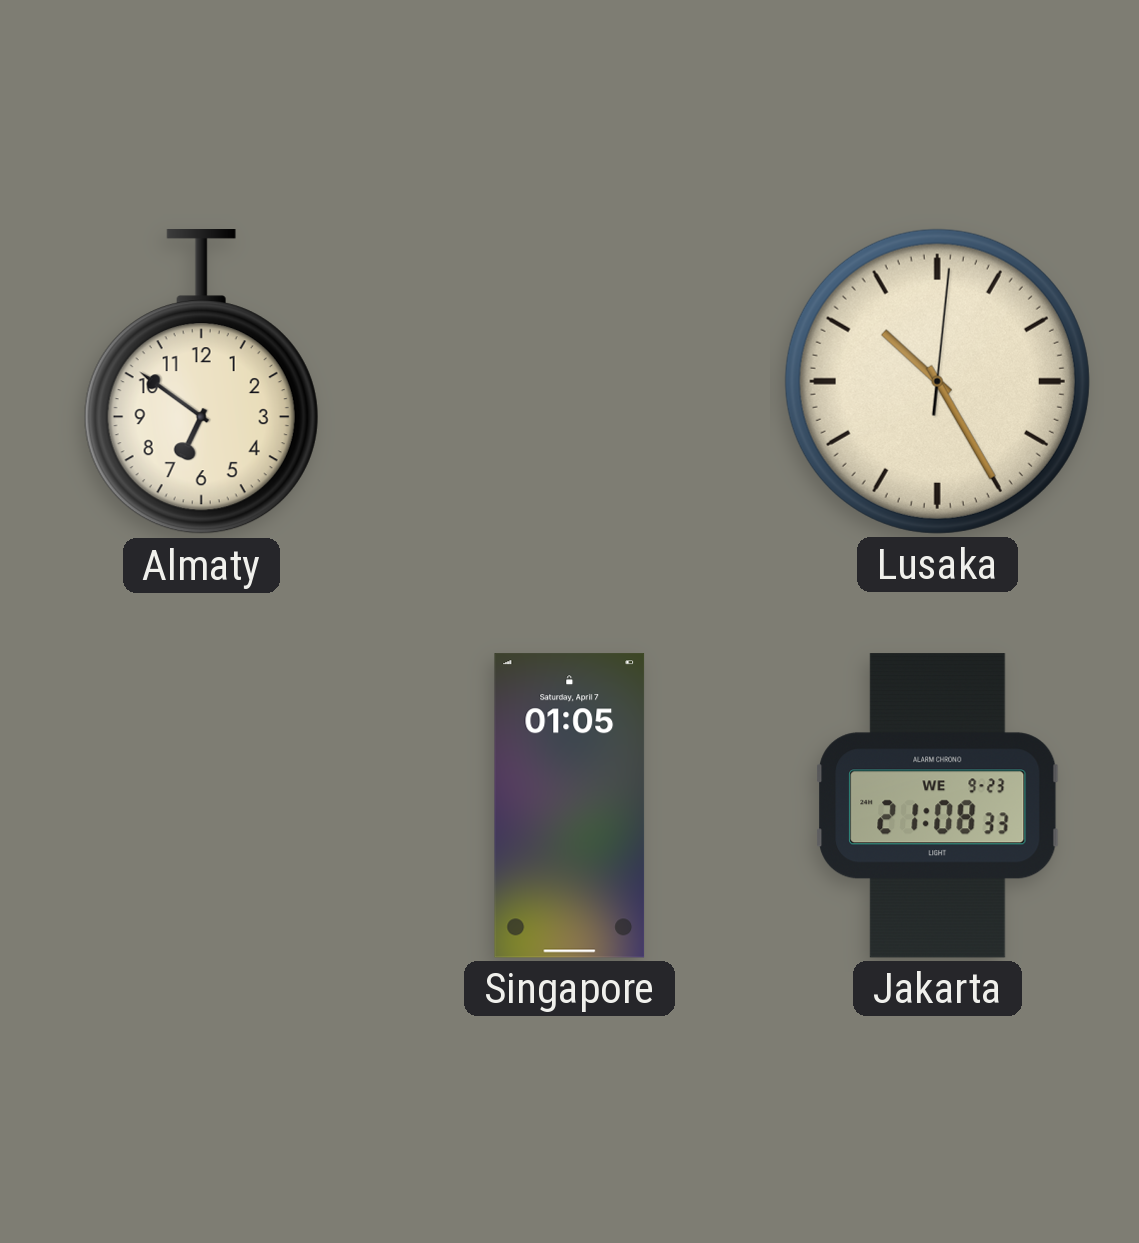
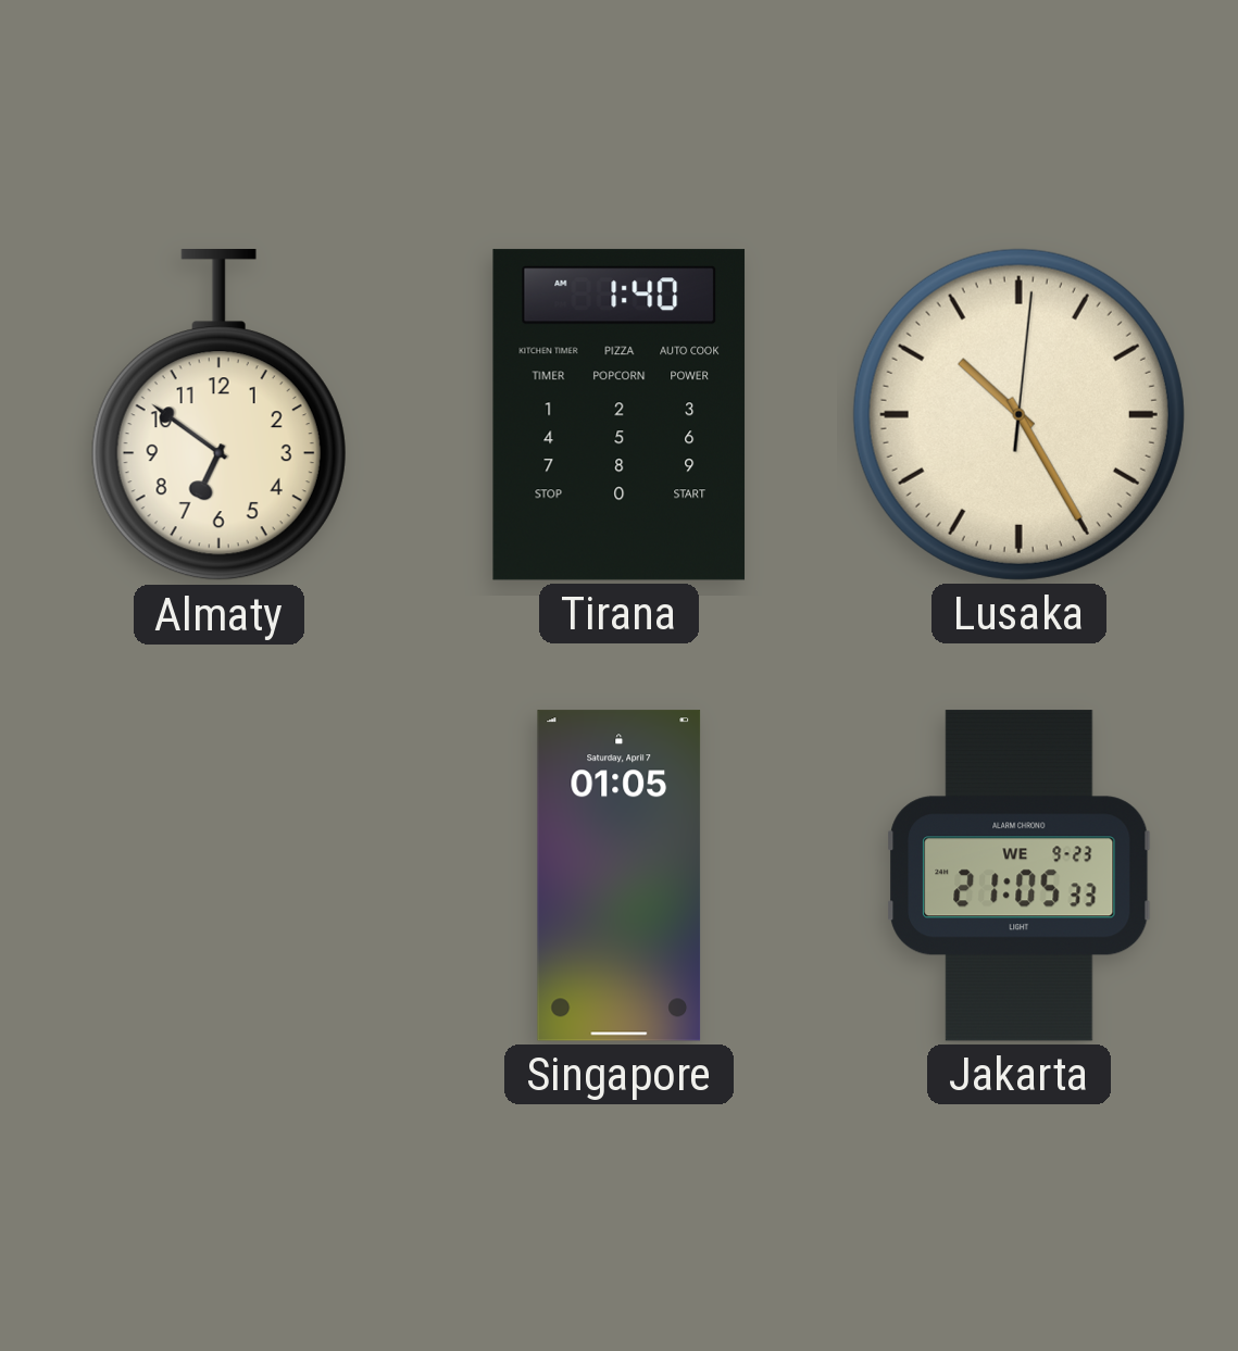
Tirana: none -> 1:40
Jakarta: 21:08 -> 21:05
